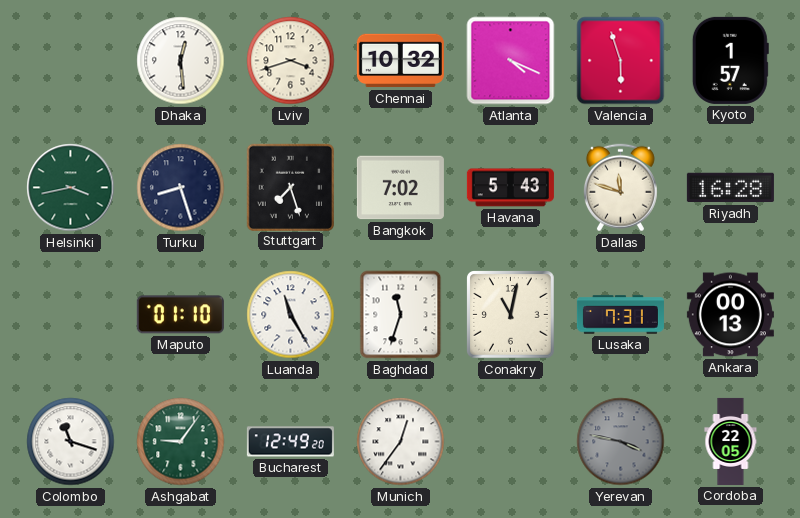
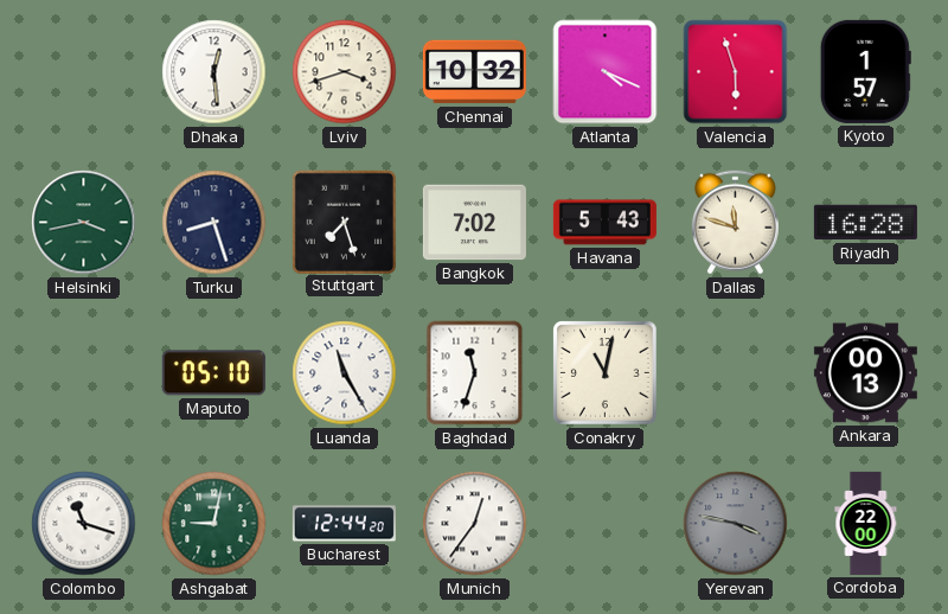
Maputo: 01:10 -> 05:10
Lusaka: 7:31 -> none
Ashgabat: 9:06 -> 9:02
Bucharest: 12:49 -> 12:44
Cordoba: 22:05 -> 22:00
